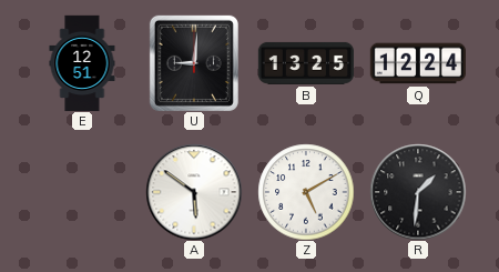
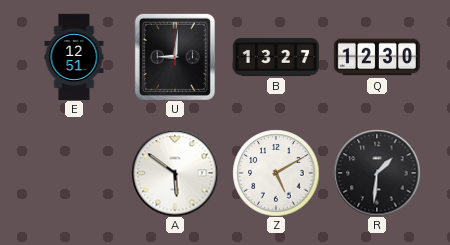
B: 13:25 -> 13:27
Q: 12:24 -> 12:30
